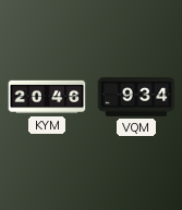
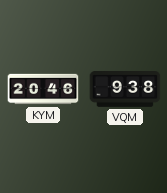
VQM: 9:34 -> 9:38
